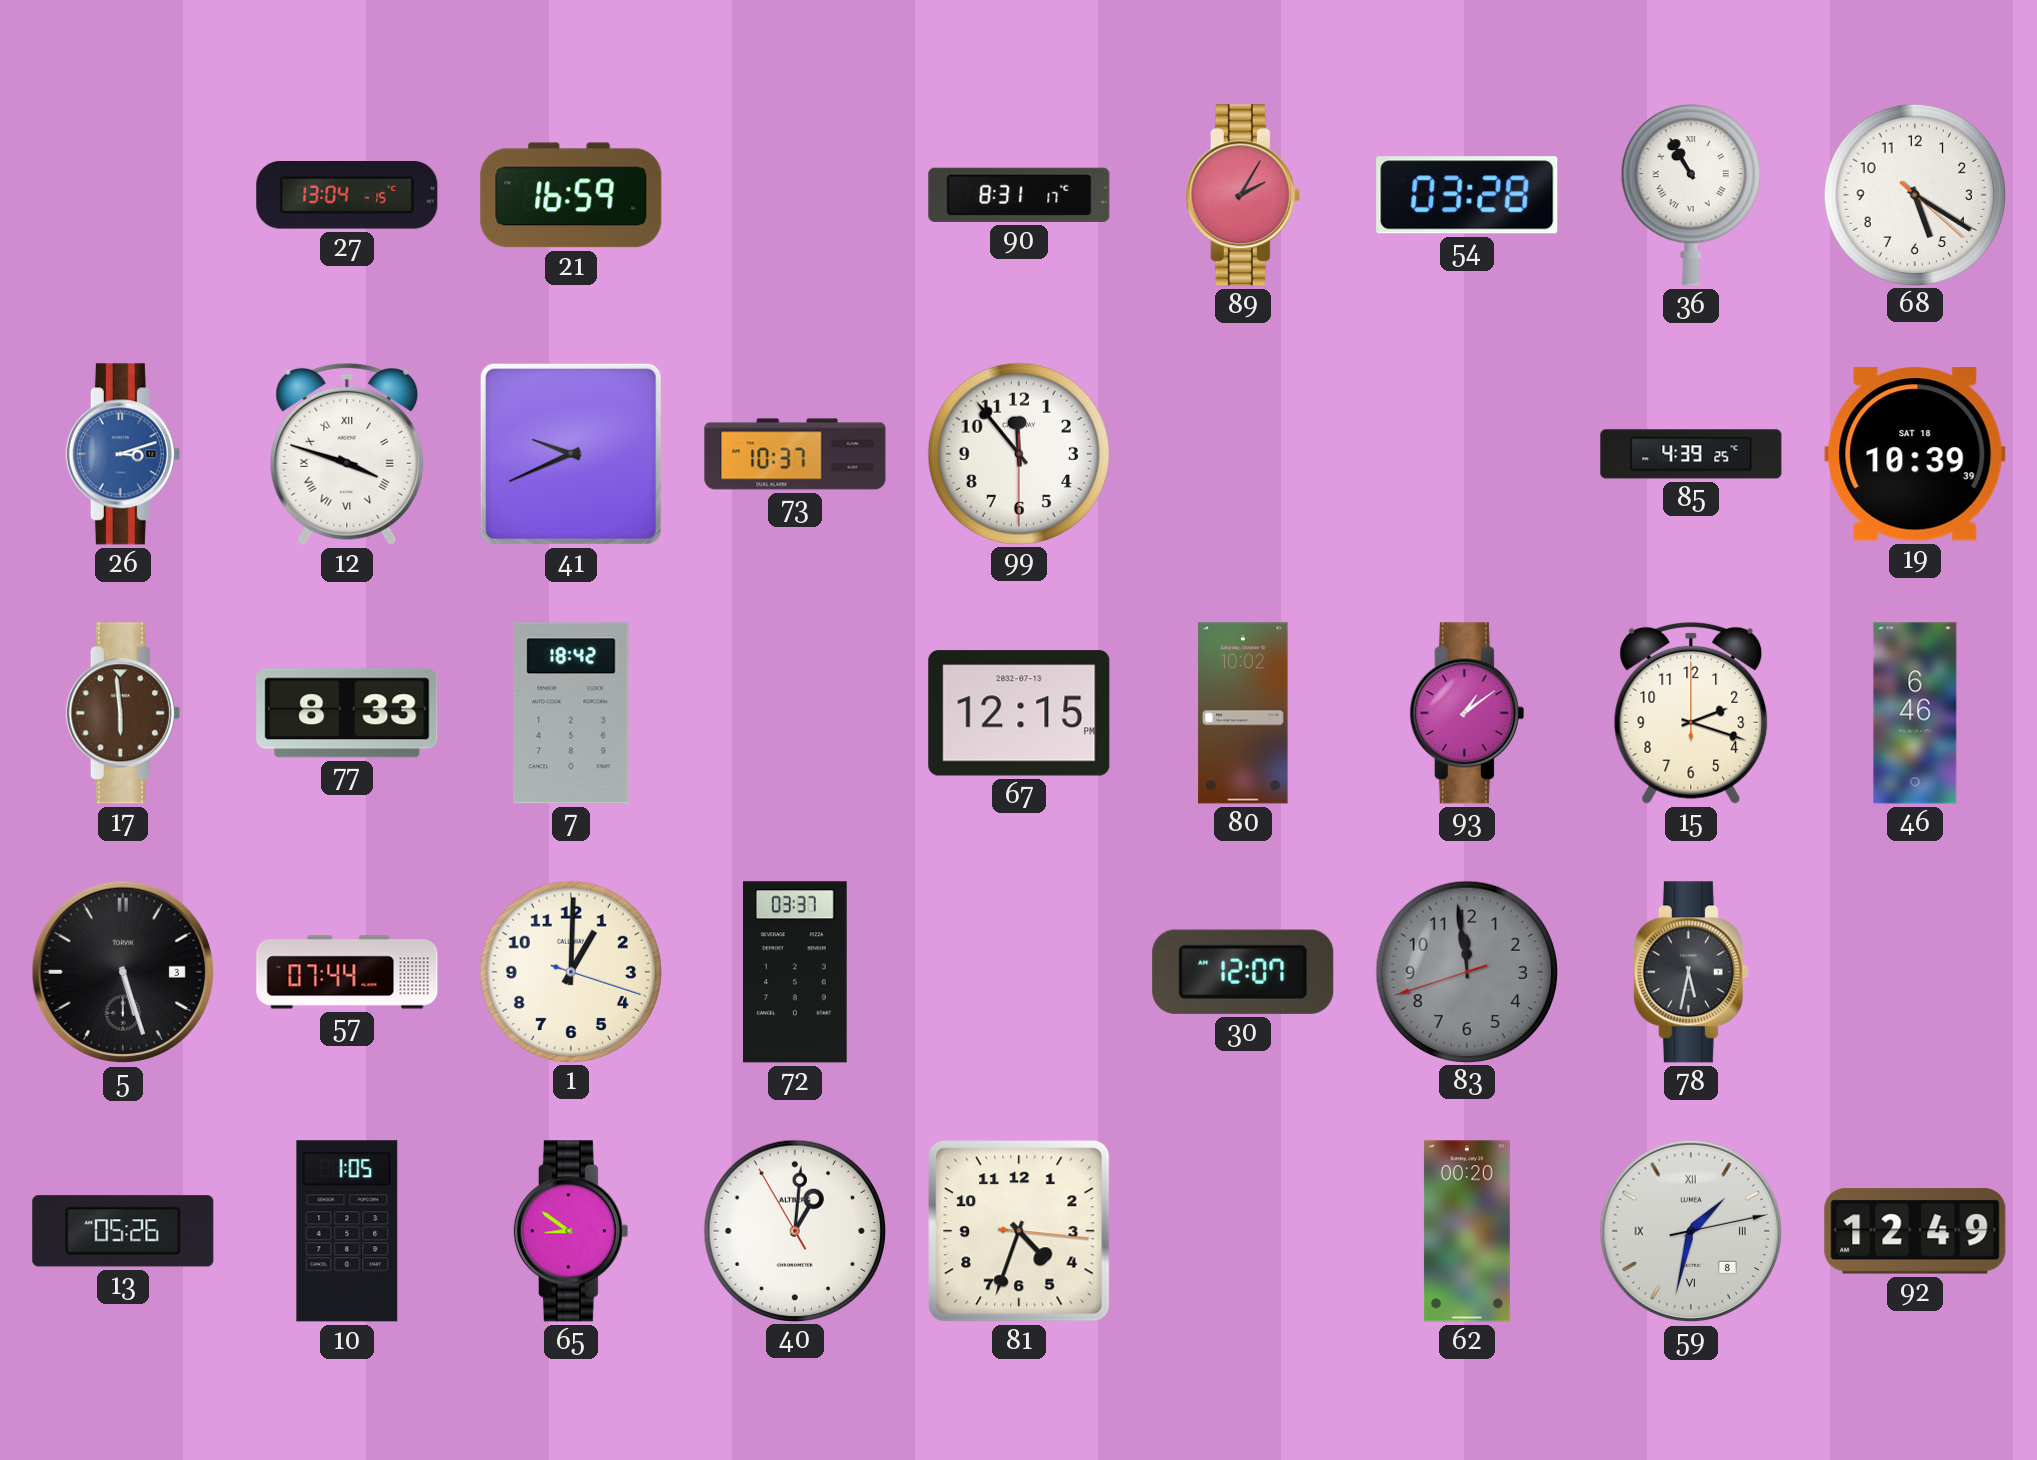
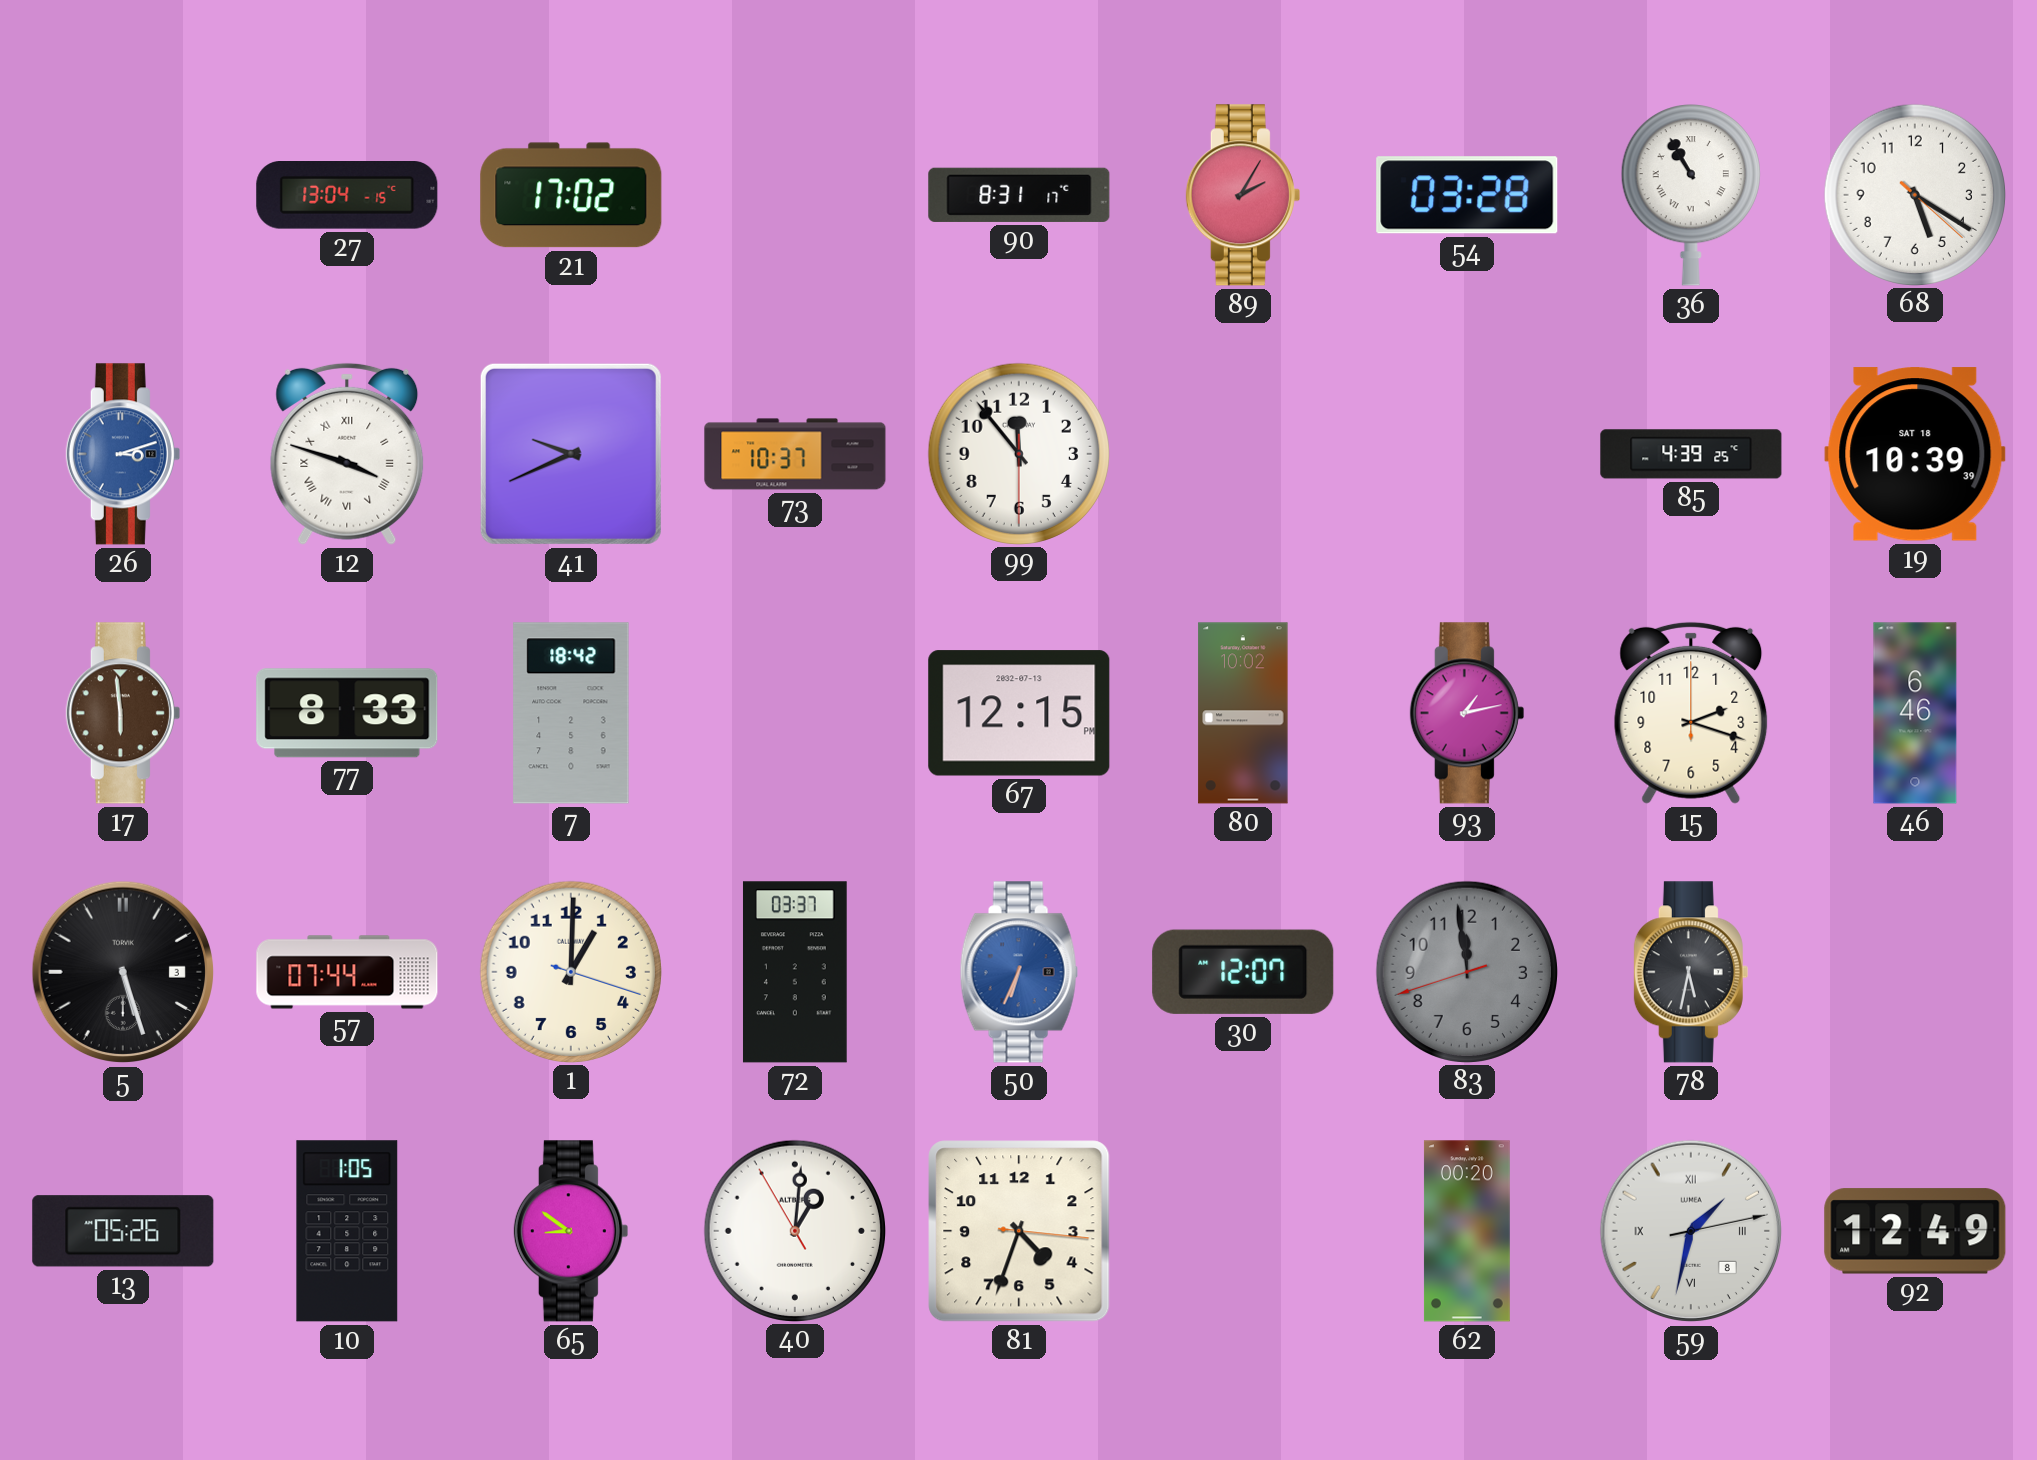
21: 16:59 -> 17:02
93: 1:09 -> 1:13
50: none -> 6:34
